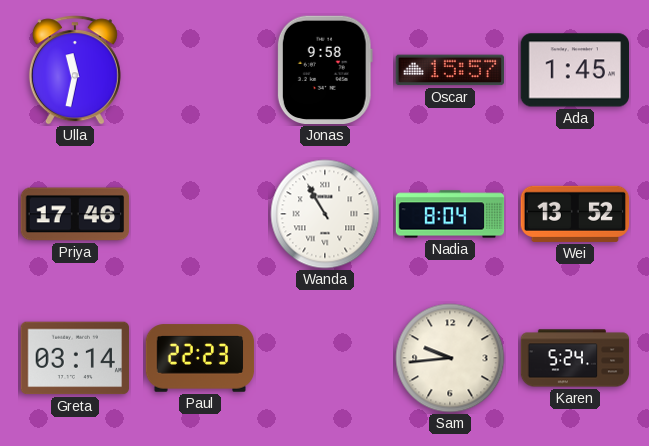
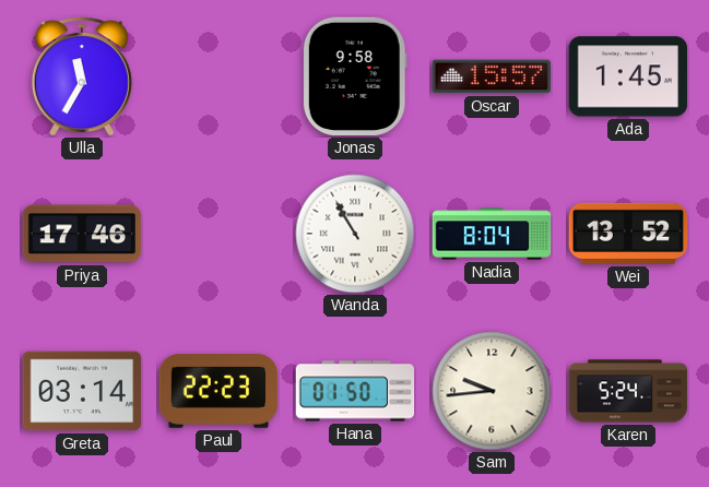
Ulla: 11:32 -> 11:35
Hana: none -> 01:50
